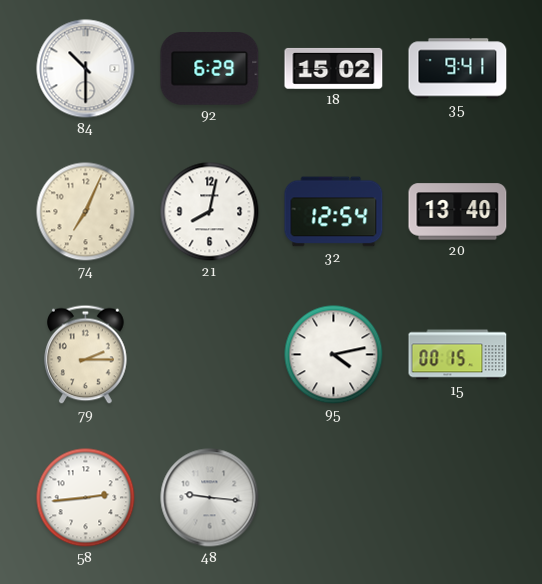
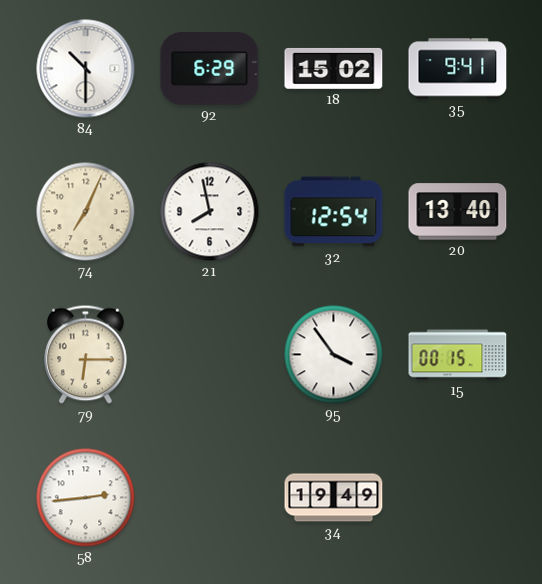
21: 8:02 -> 7:58
79: 2:15 -> 6:15
95: 4:13 -> 3:54
48: 9:16 -> none
34: none -> 19:49
